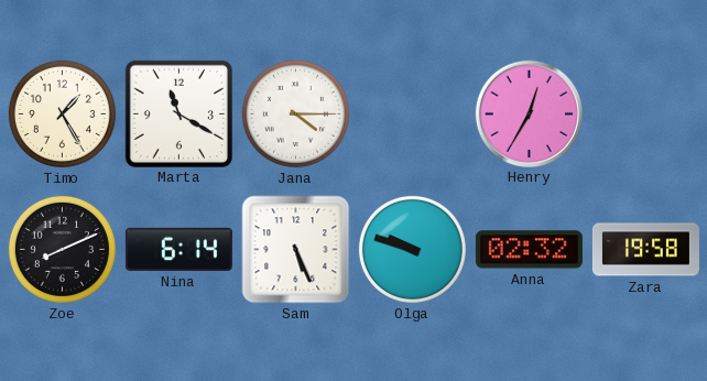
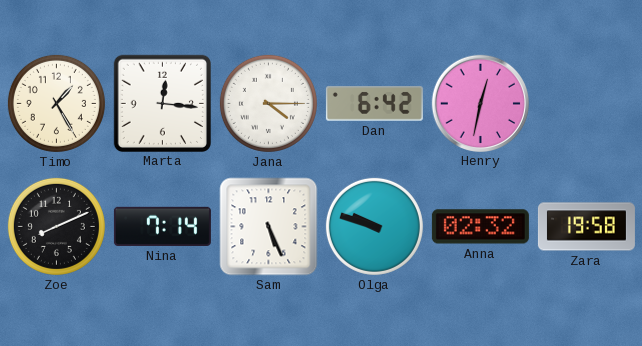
Marta: 11:20 -> 12:16
Dan: none -> 6:42
Henry: 12:35 -> 12:32
Nina: 6:14 -> 7:14
